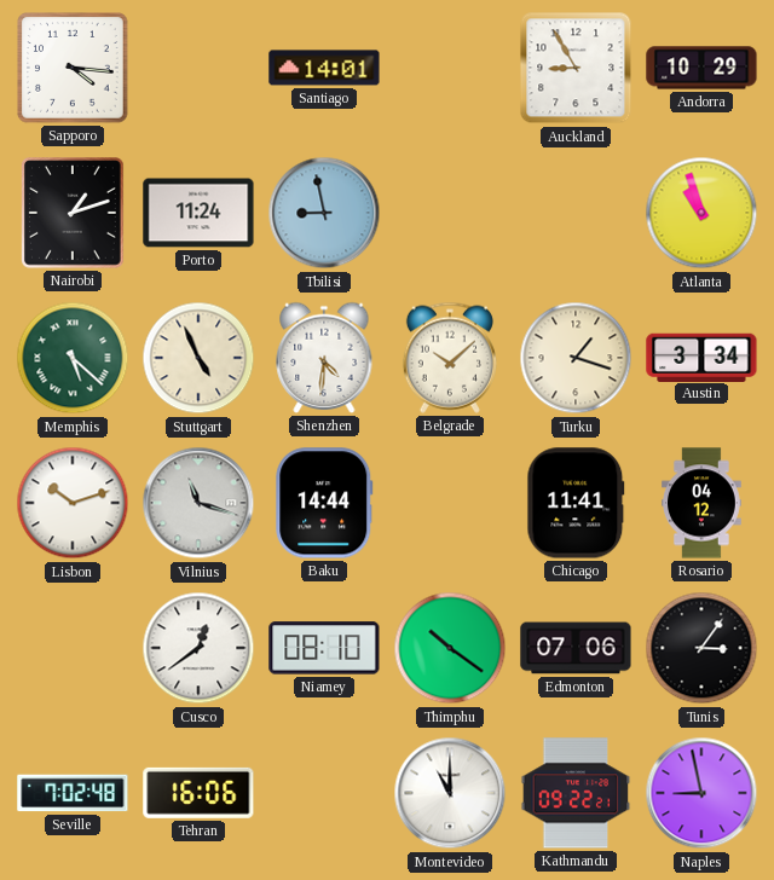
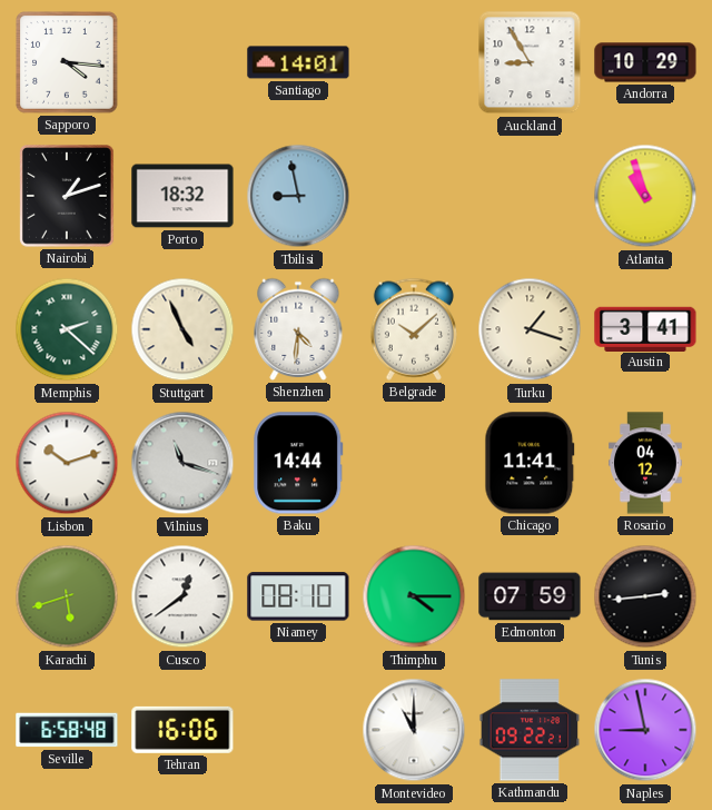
Porto: 11:24 -> 18:32
Memphis: 5:22 -> 2:22
Austin: 3:34 -> 3:41
Karachi: none -> 5:42
Thimphu: 10:21 -> 4:15
Edmonton: 07:06 -> 07:59
Tunis: 3:06 -> 2:44
Seville: 7:02 -> 6:58
